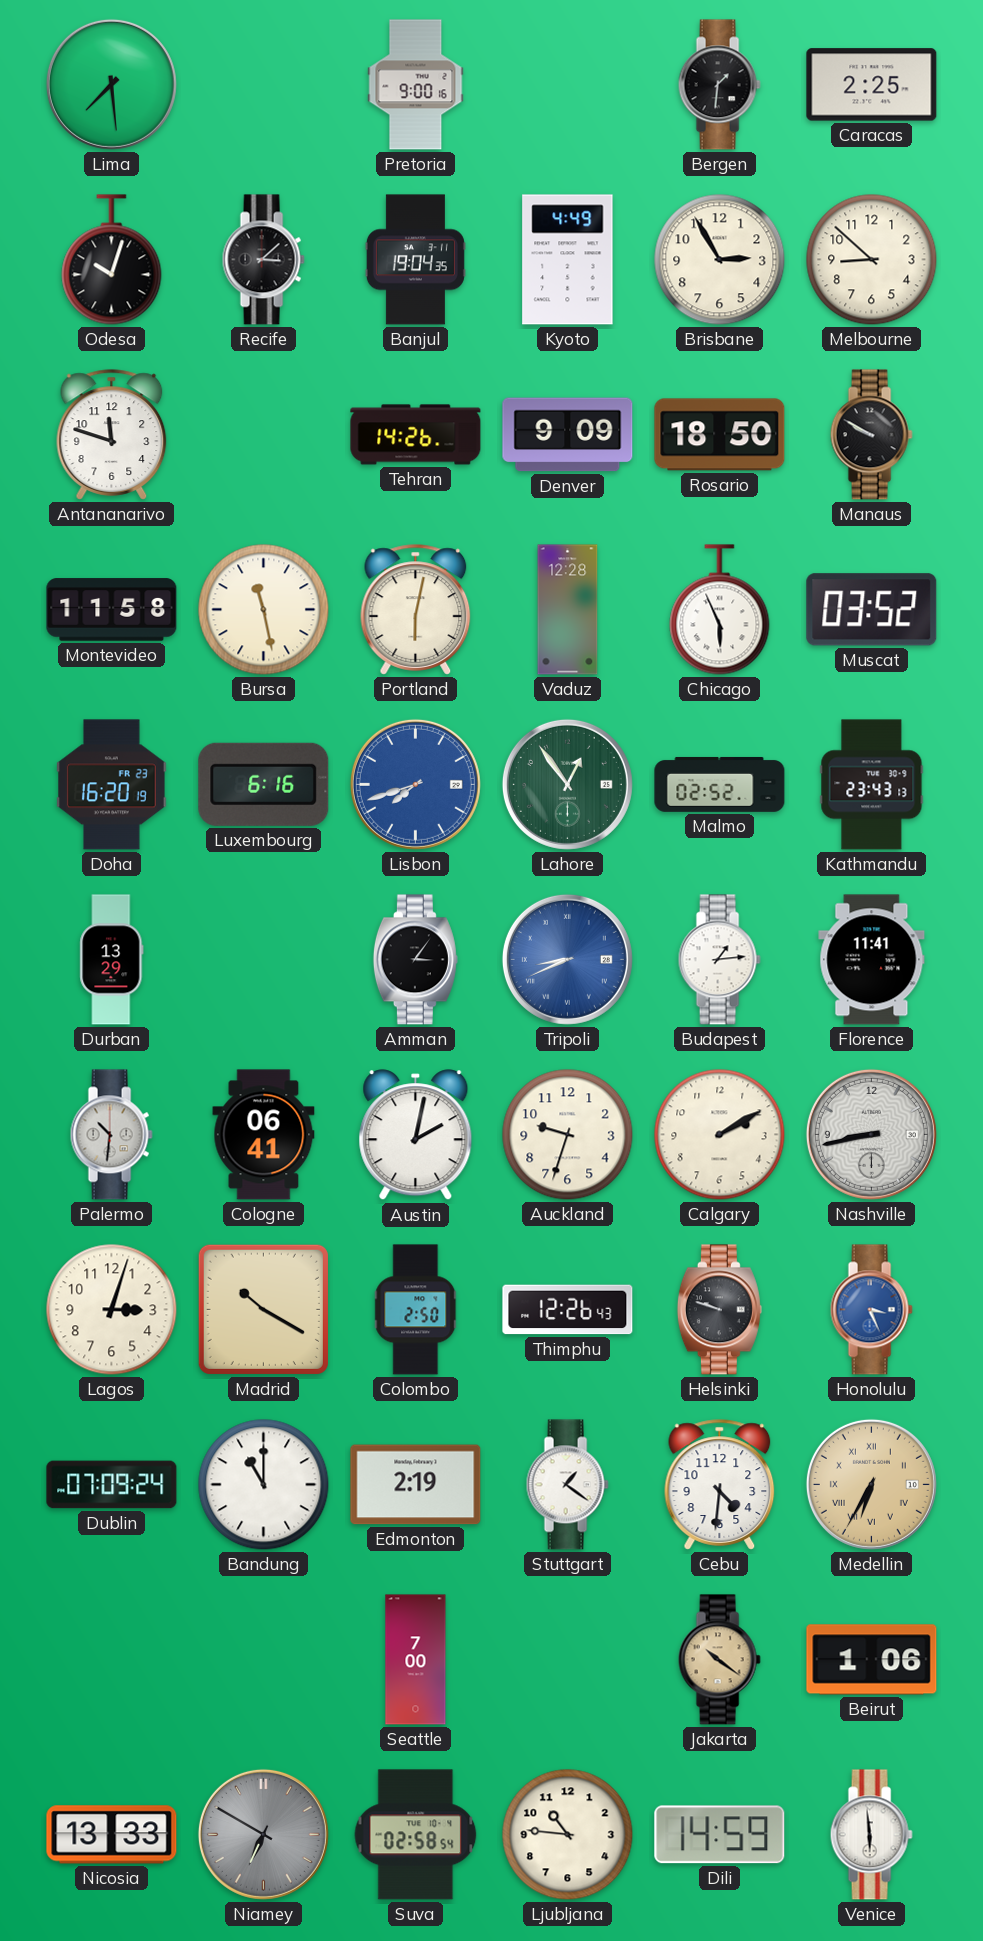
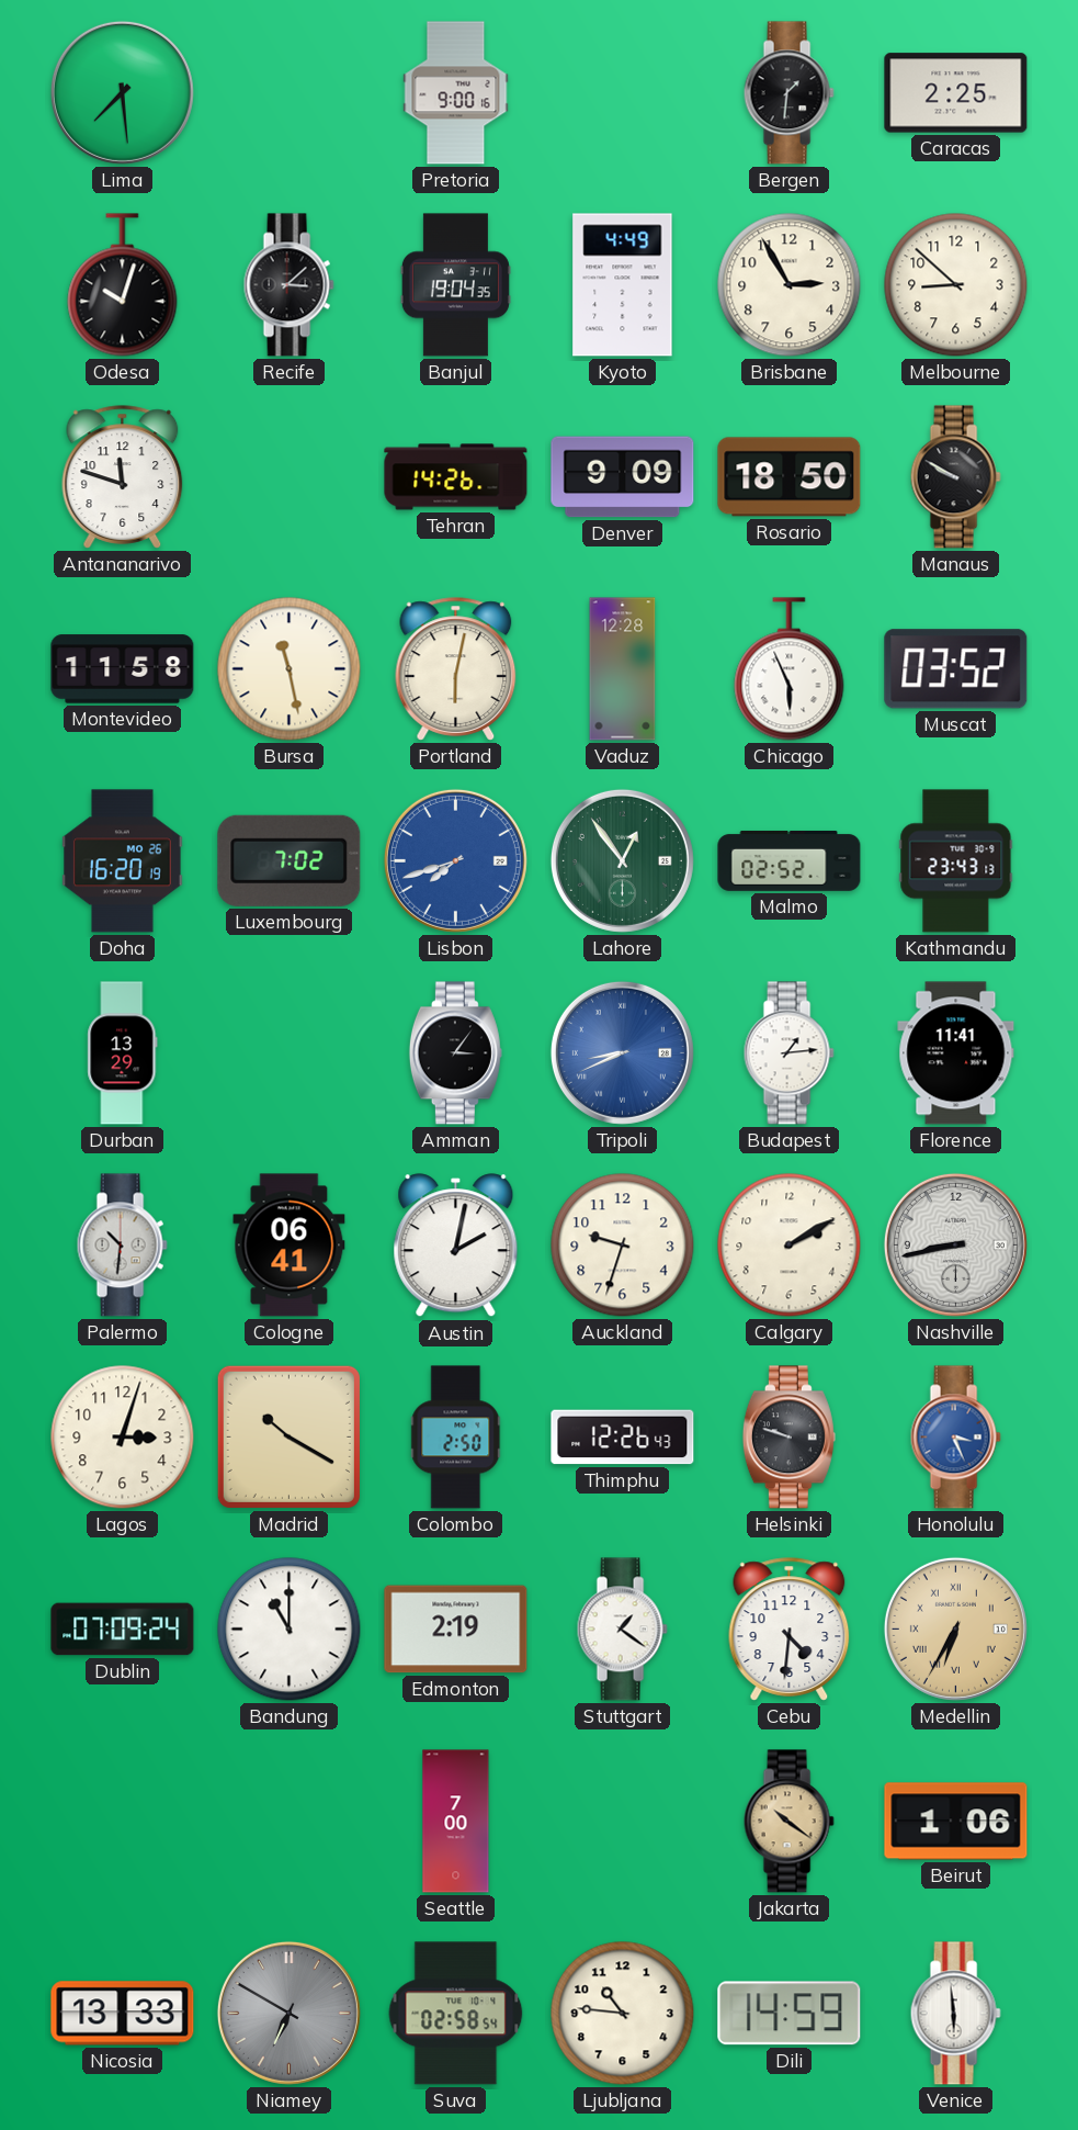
Doha date: FR 23 -> MO 26
Luxembourg: 6:16 -> 7:02
